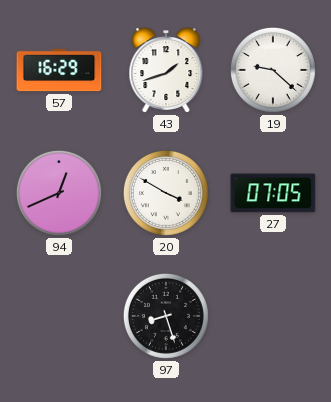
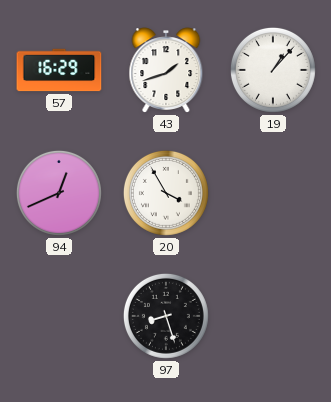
19: 9:22 -> 1:07
20: 3:50 -> 3:55
27: 07:05 -> none
